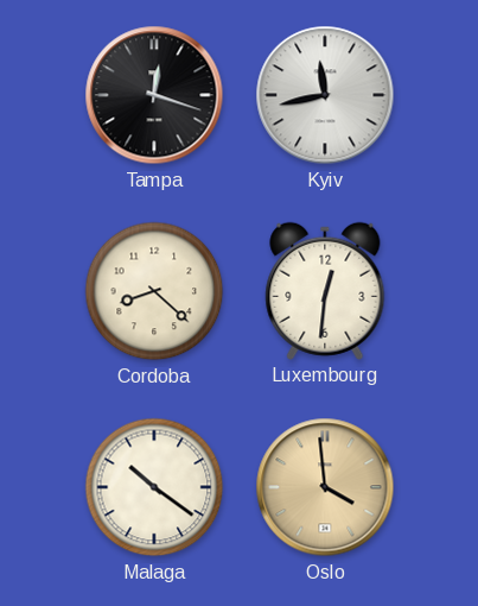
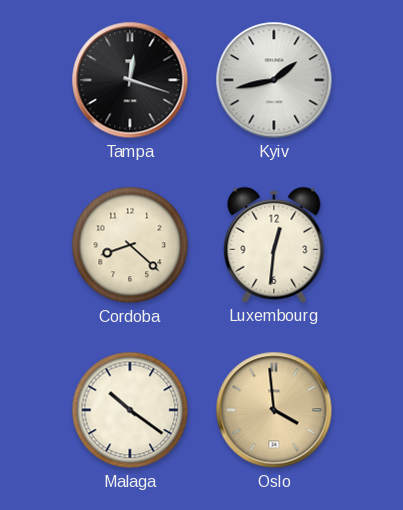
Kyiv: 11:43 -> 1:43
